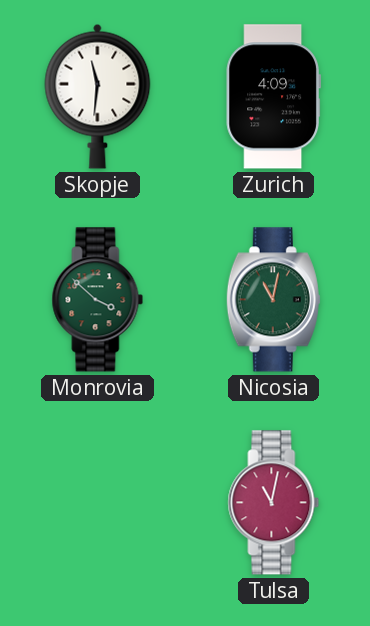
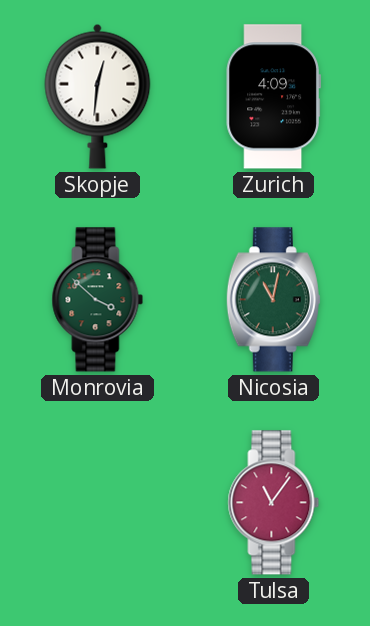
Skopje: 11:31 -> 12:31
Tulsa: 11:02 -> 11:06
